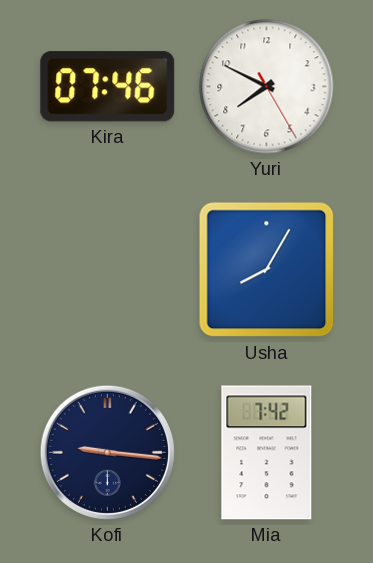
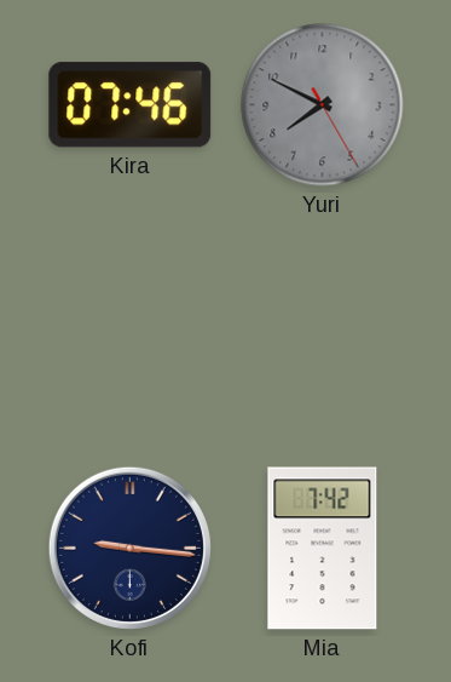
Yuri dial: white -> grey
Usha: 8:05 -> none
